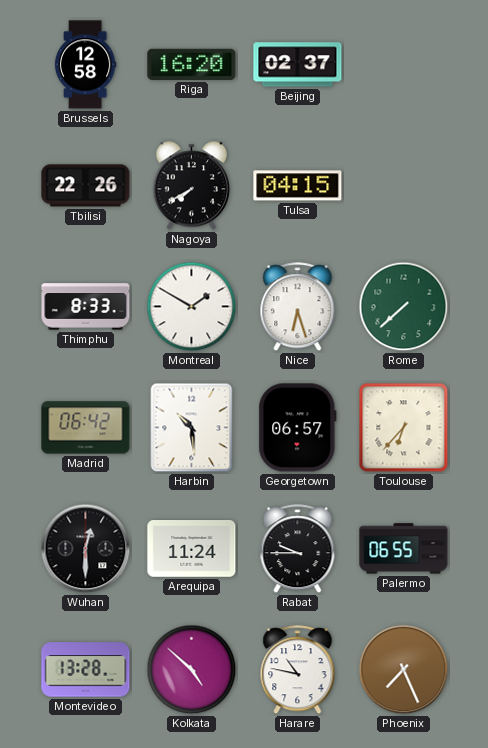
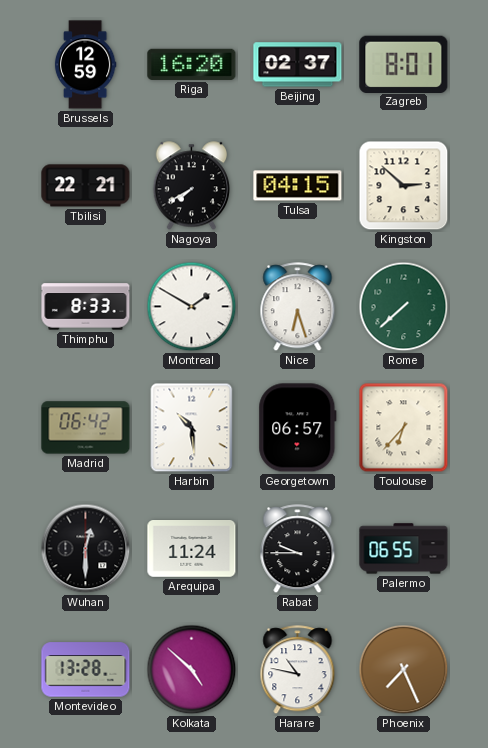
Brussels: 12:58 -> 12:59
Zagreb: none -> 8:01
Tbilisi: 22:26 -> 22:21
Kingston: none -> 2:52
